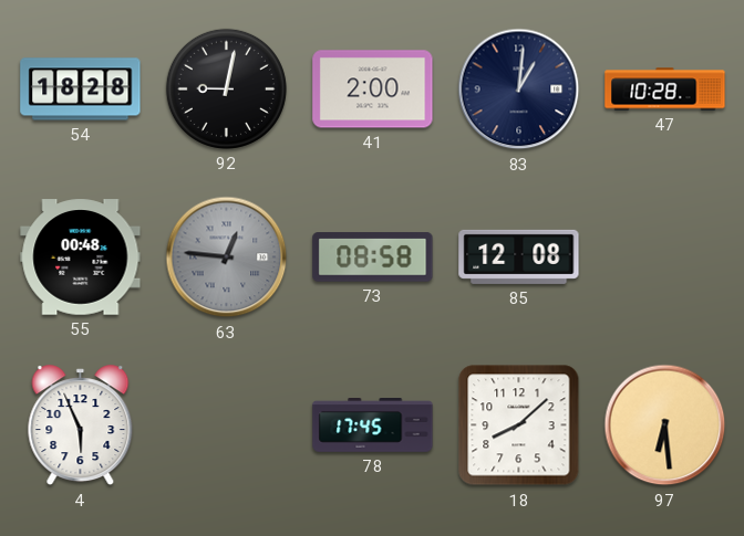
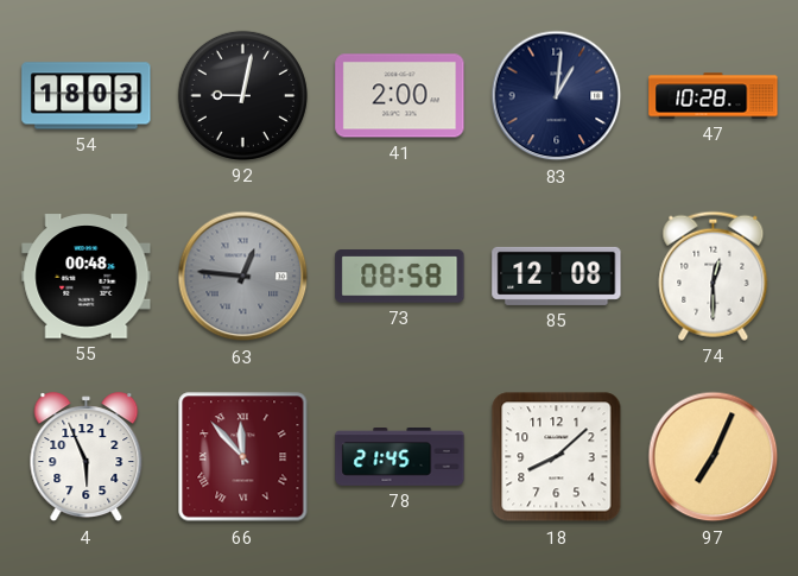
54: 18:28 -> 18:03
74: none -> 12:30
66: none -> 11:53
78: 17:45 -> 21:45
97: 6:29 -> 7:04
